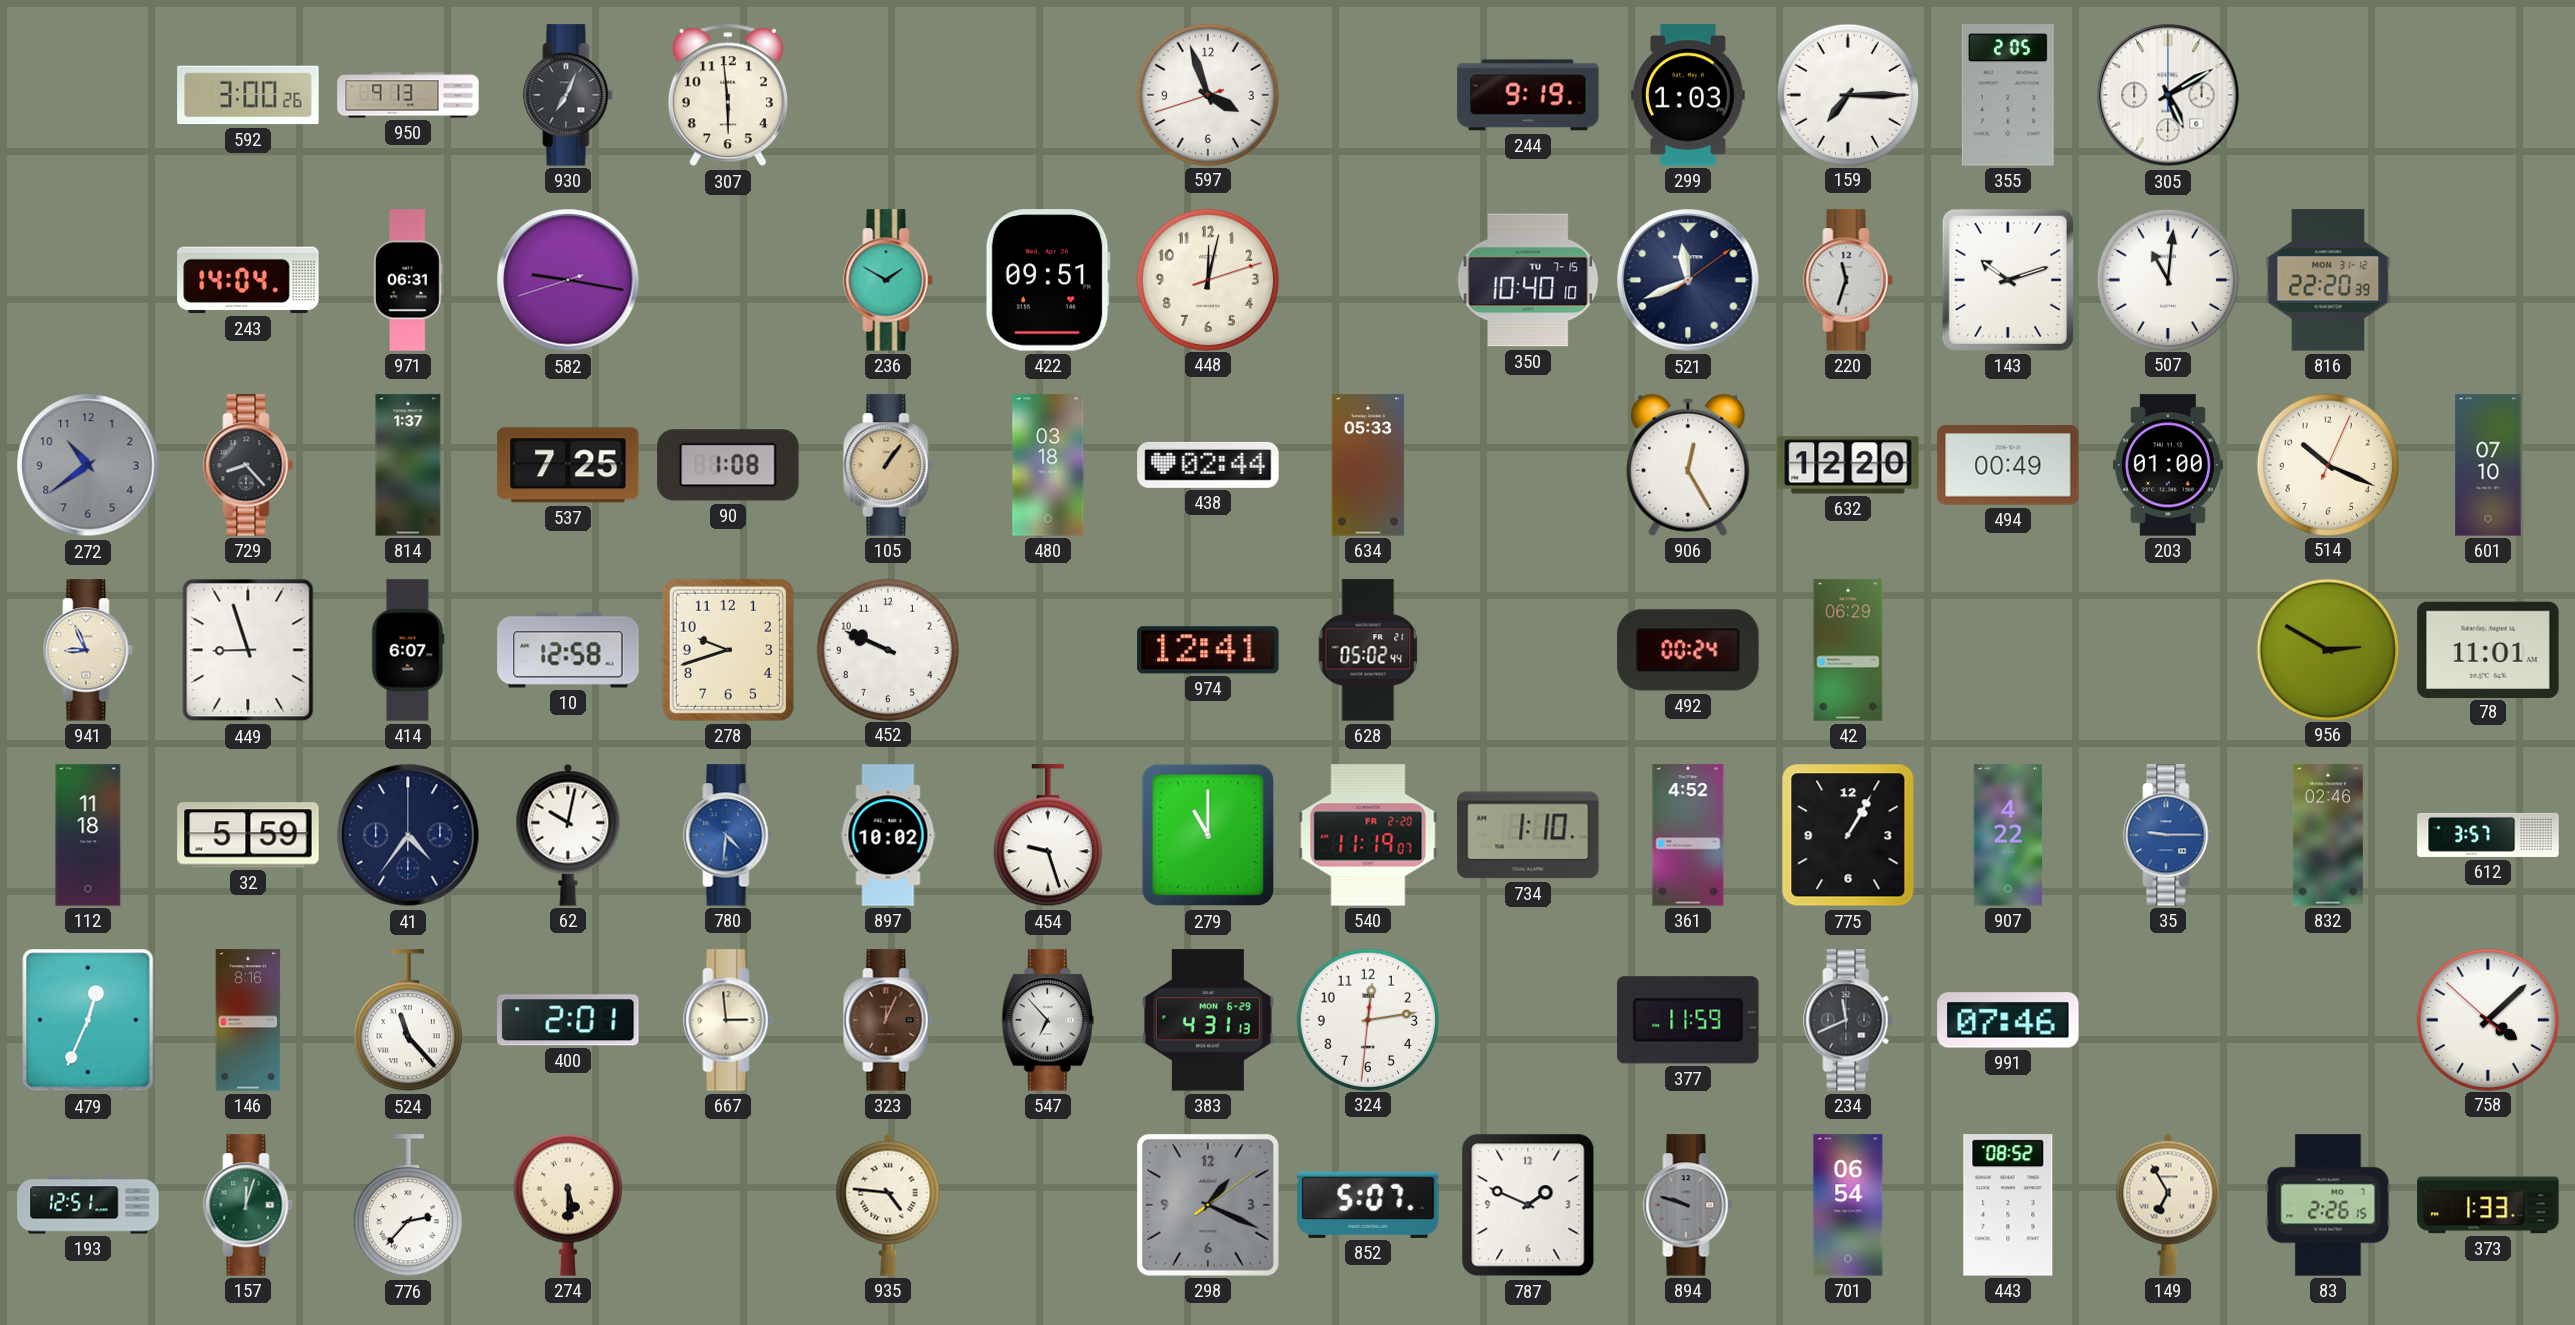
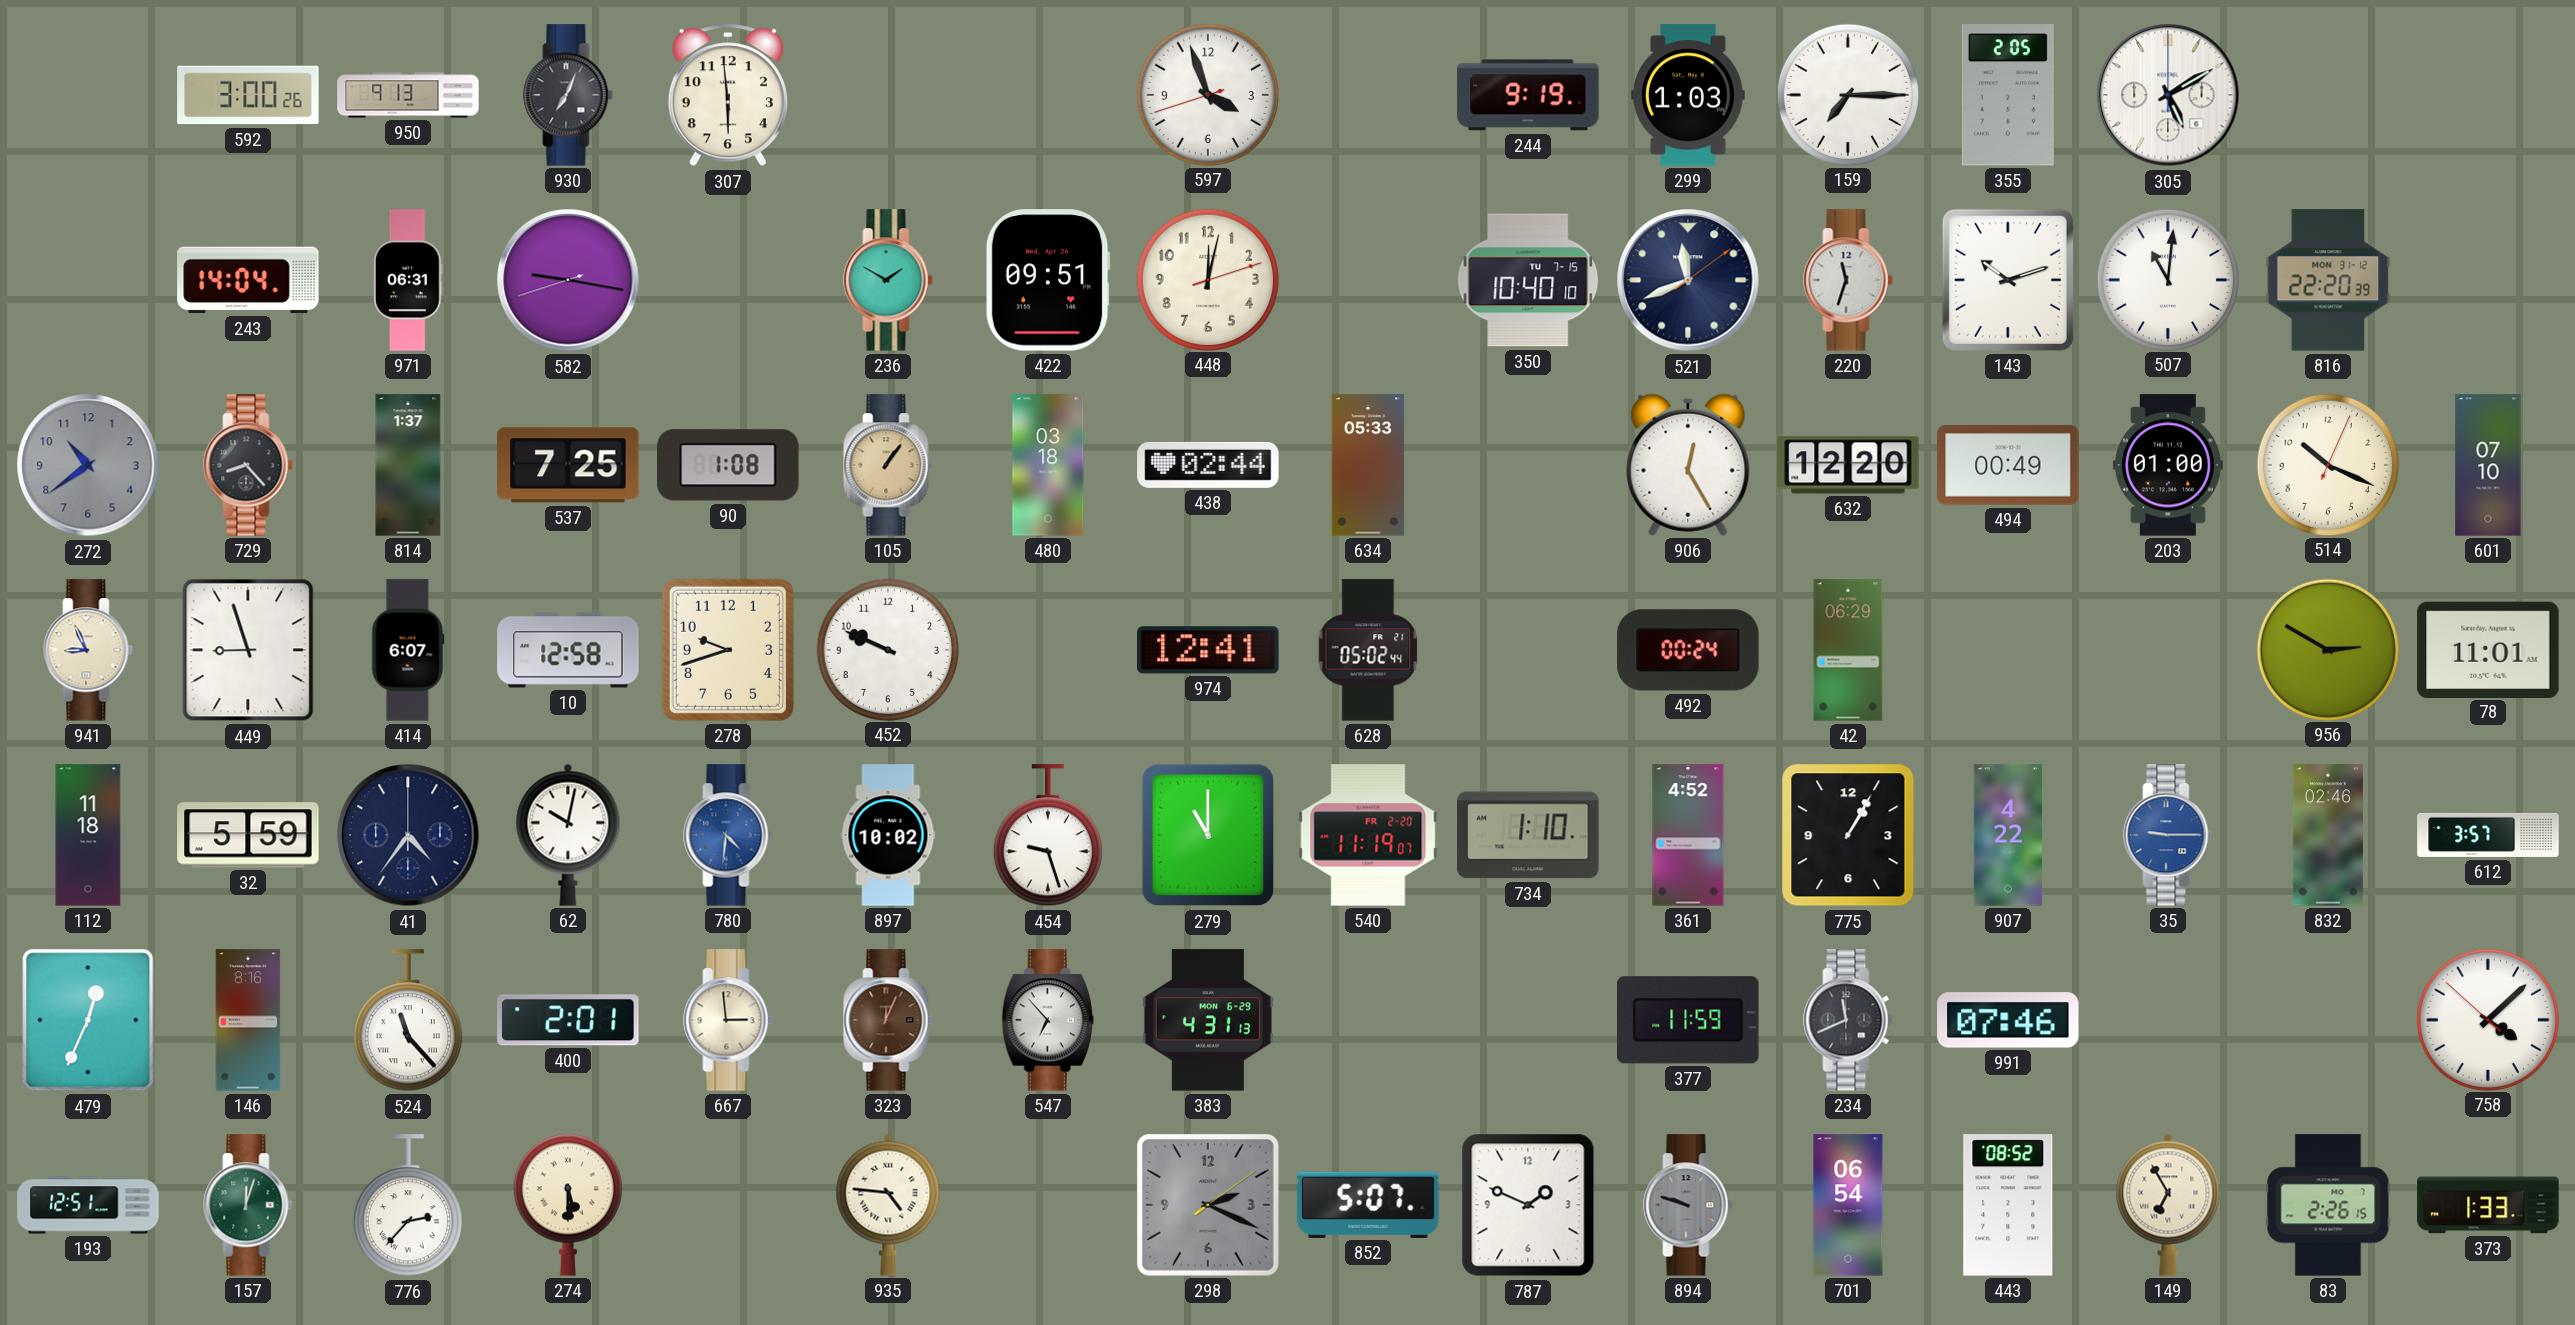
324: 12:13 -> none
298: 1:19 -> 2:19
